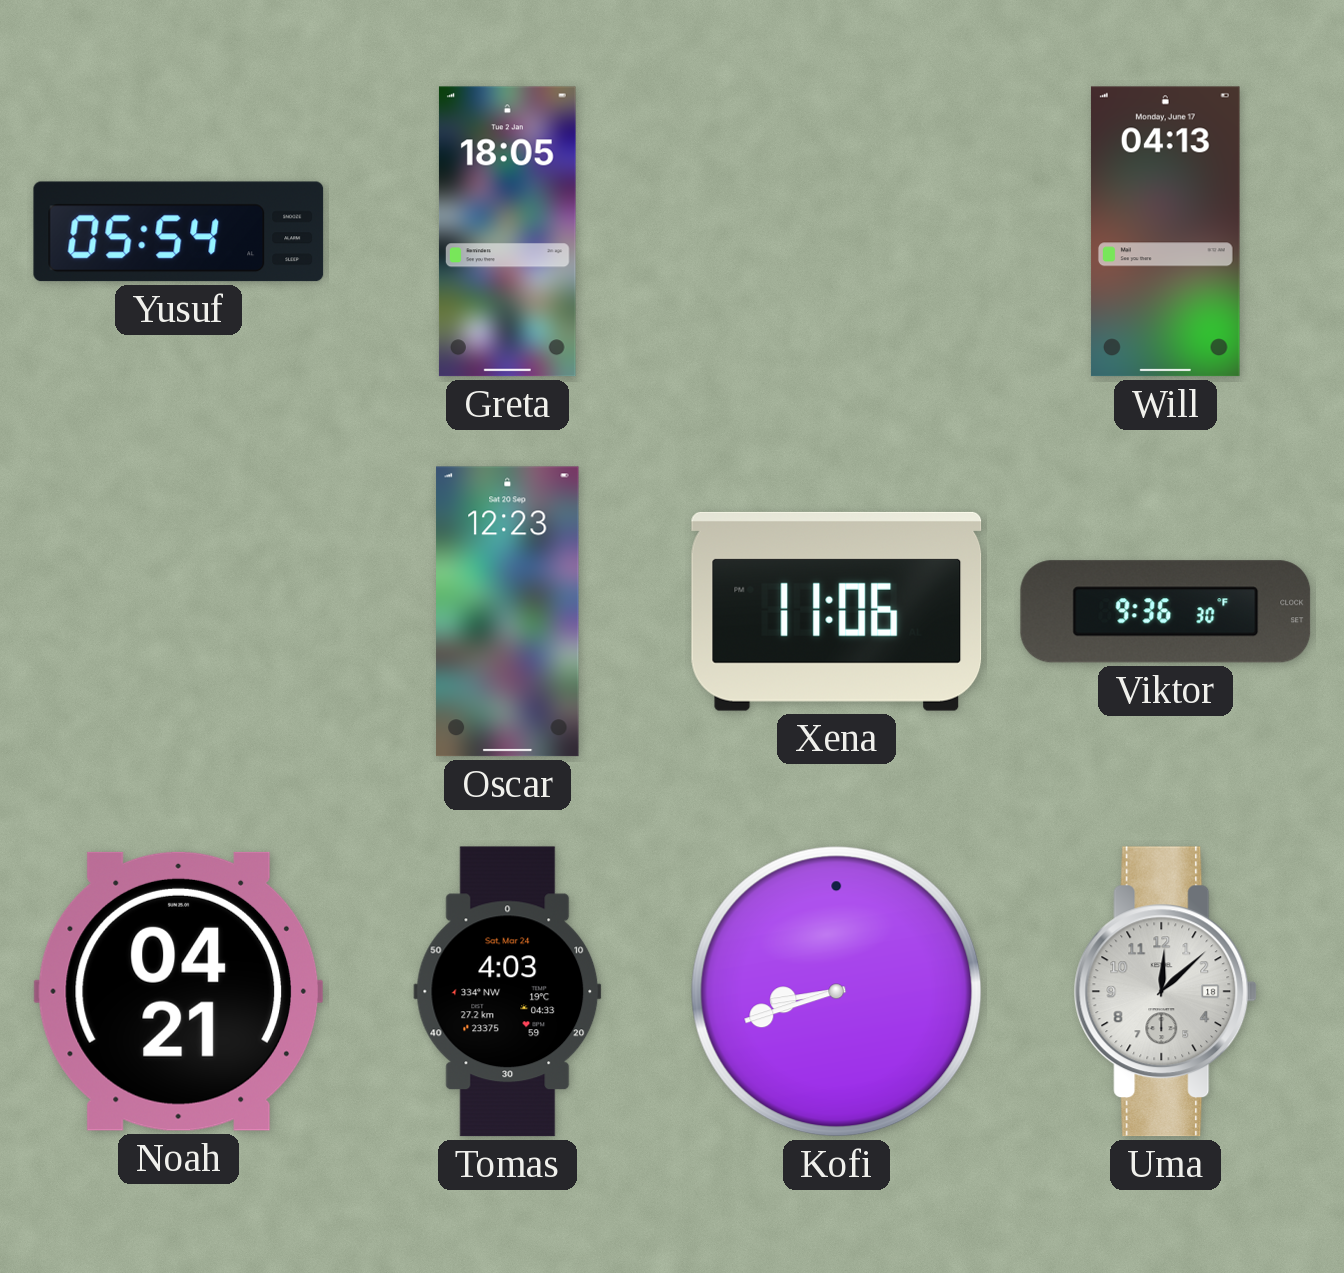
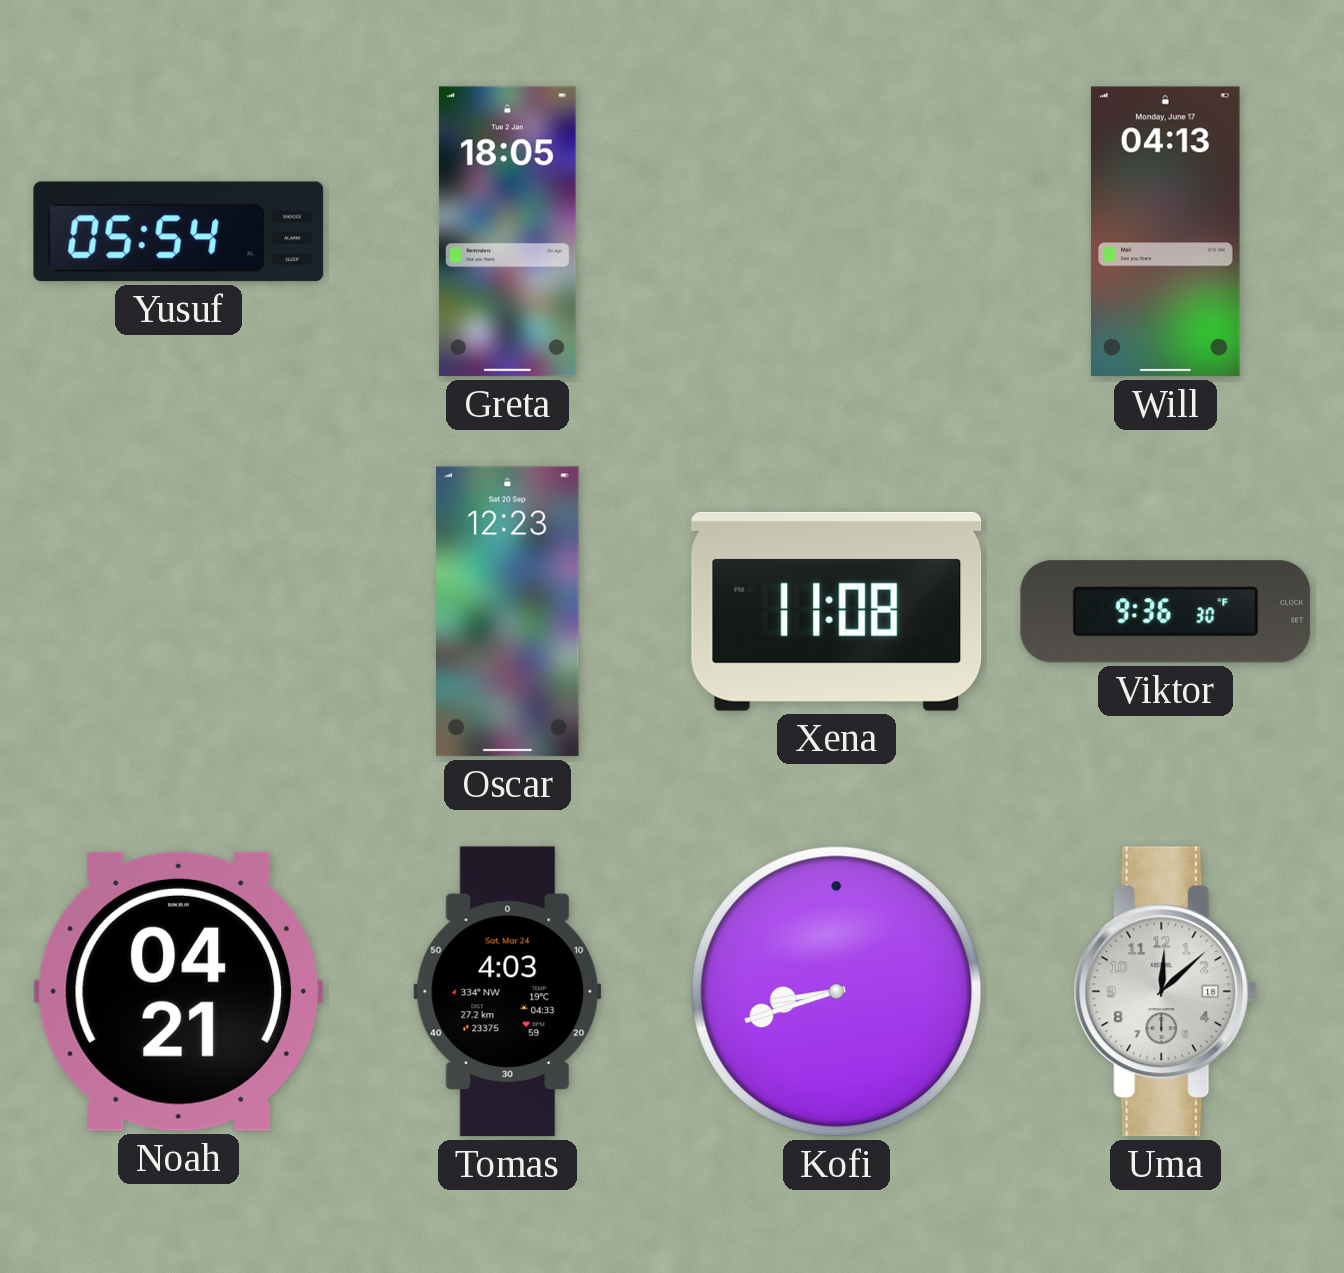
Xena: 11:06 -> 11:08
